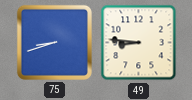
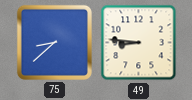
75: 8:42 -> 8:38
